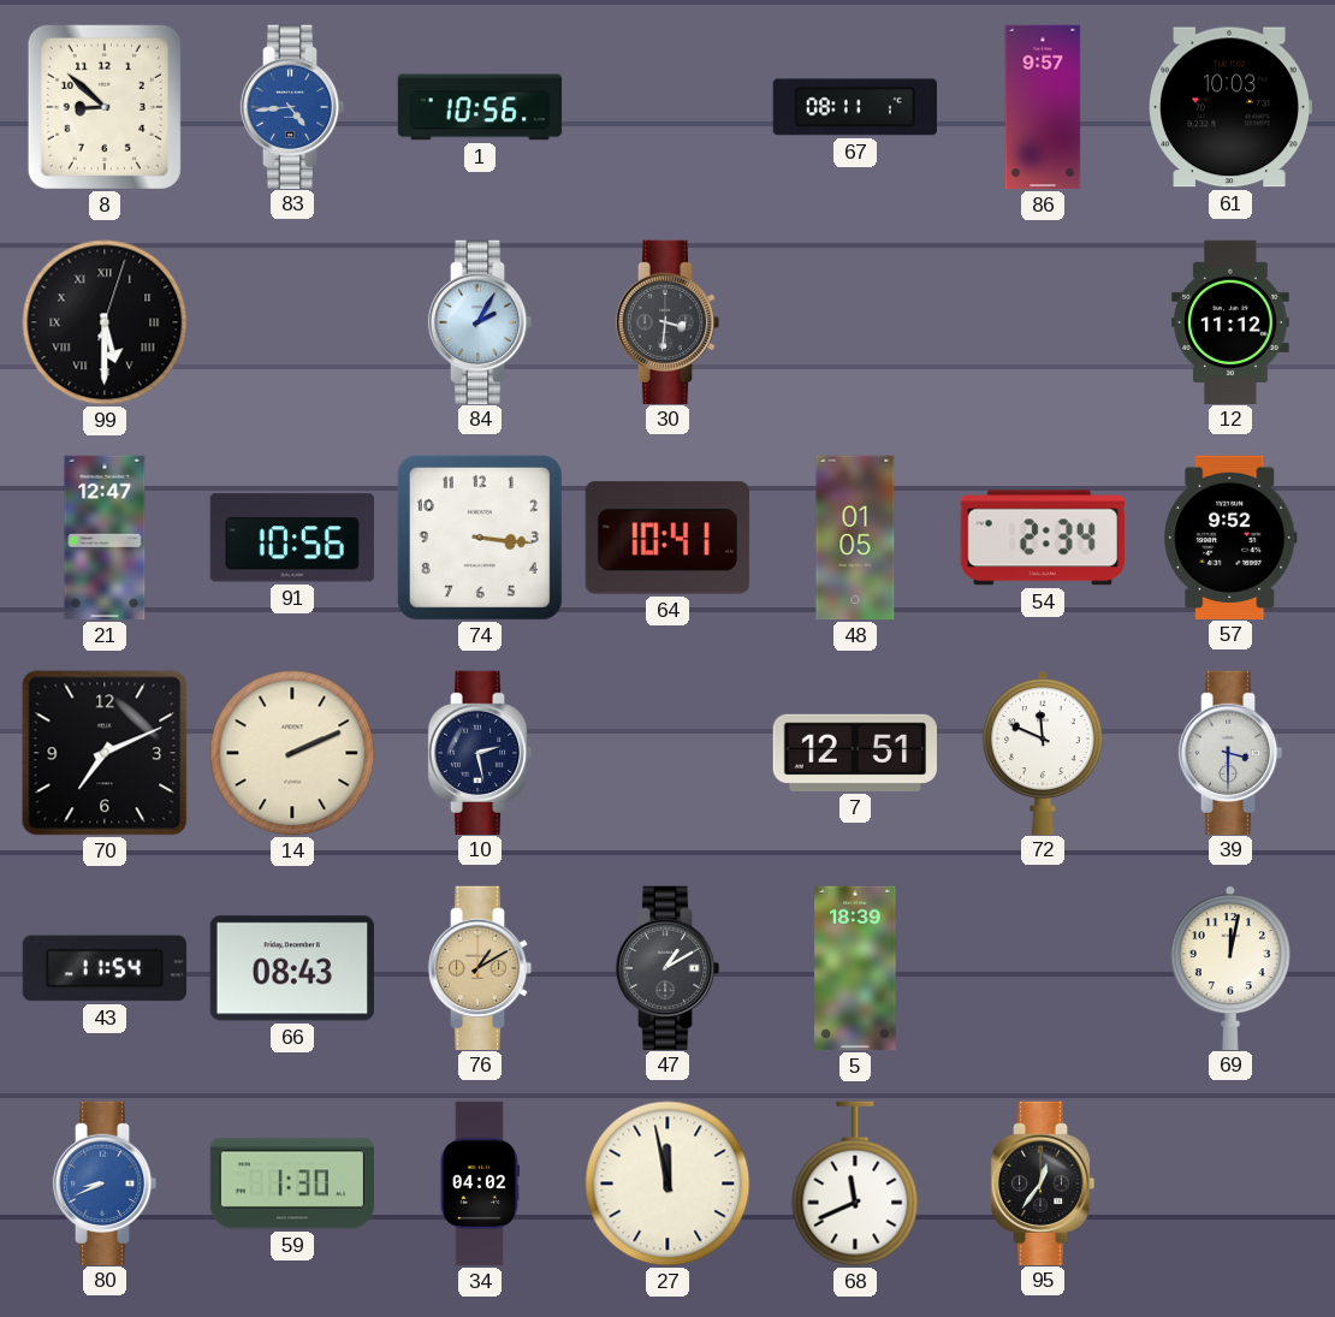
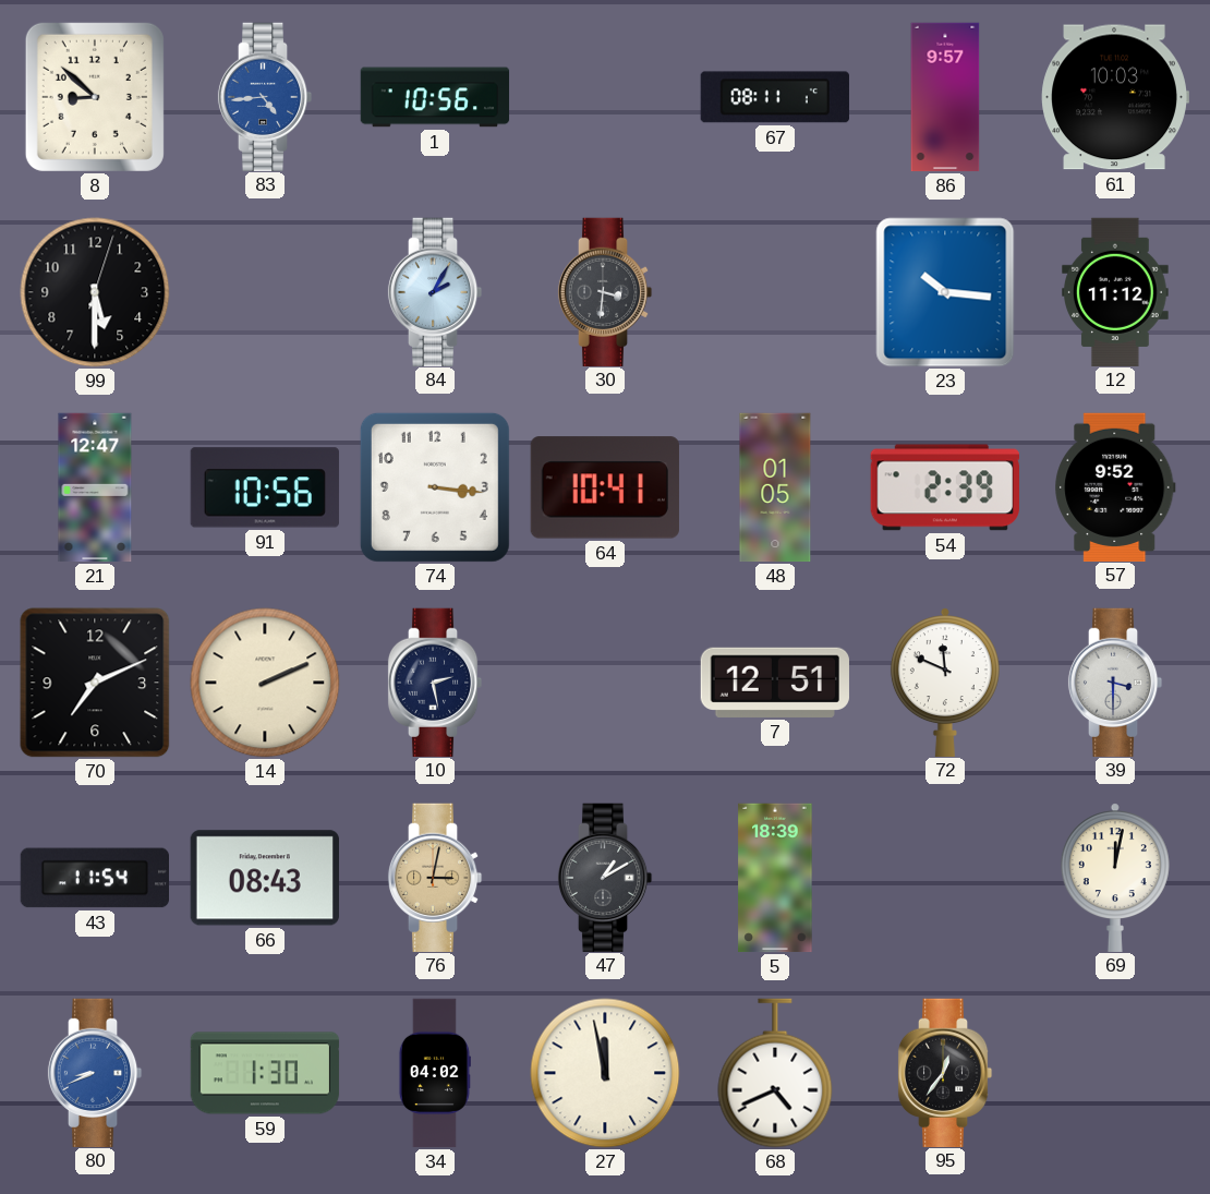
99 numerals: Roman -> Arabic
23: none -> 10:16
54: 2:34 -> 2:39
76: 1:10 -> 3:02
68: 11:41 -> 4:41
